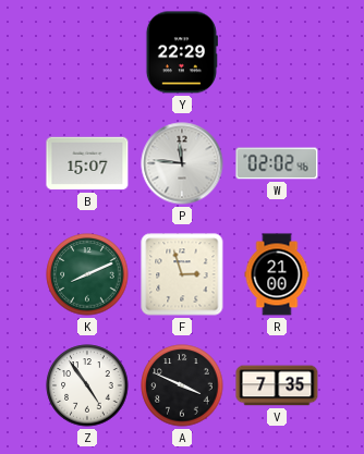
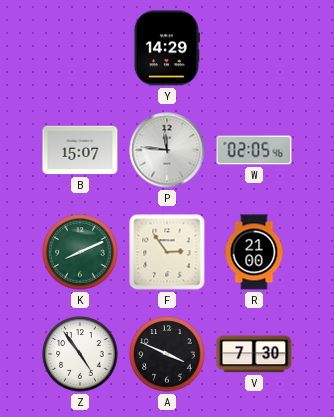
Y: 22:29 -> 14:29
W: 02:02 -> 02:05
F: 2:57 -> 2:54
V: 7:35 -> 7:30
